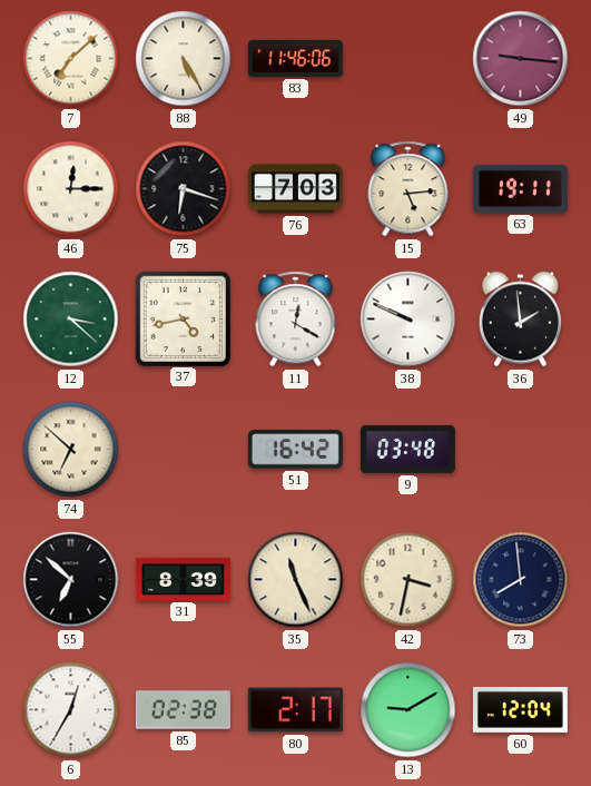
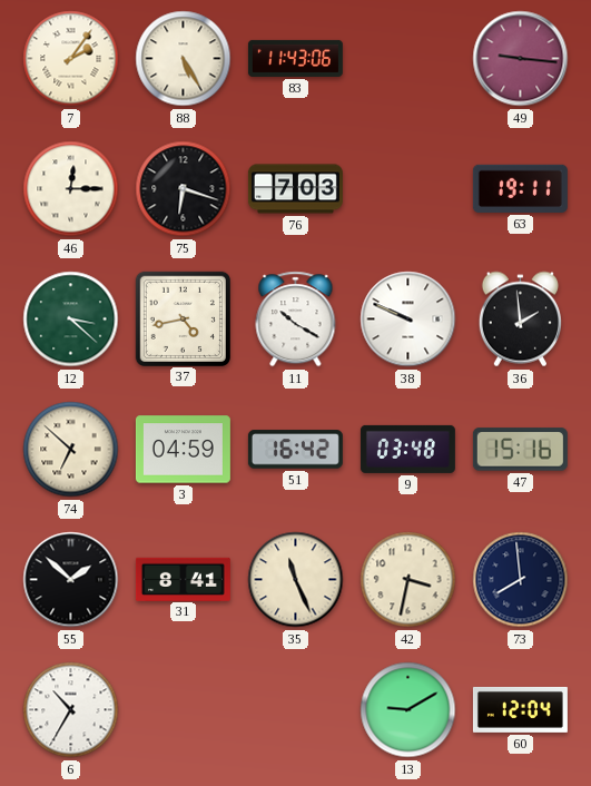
7: 7:08 -> 2:06
83: 11:46 -> 11:43
15: 5:14 -> none
11: 12:20 -> 10:20
3: none -> 04:59
47: none -> 15:16
55: 6:52 -> 1:52
31: 8:39 -> 8:41
6: 12:35 -> 10:35
85: 02:38 -> none
80: 2:17 -> none
